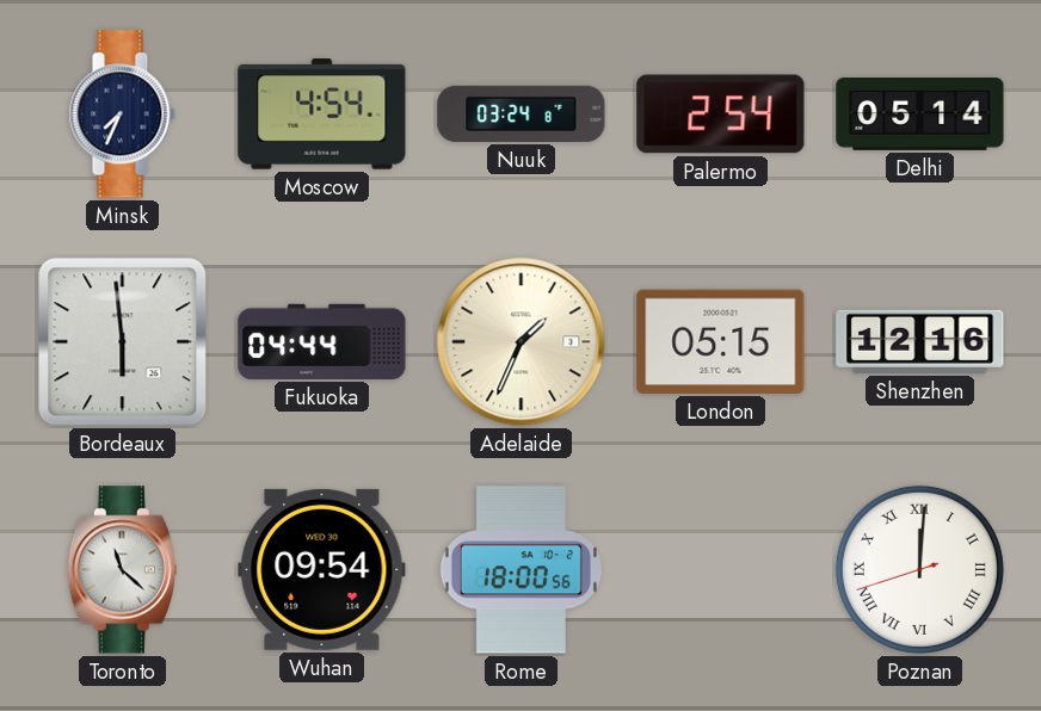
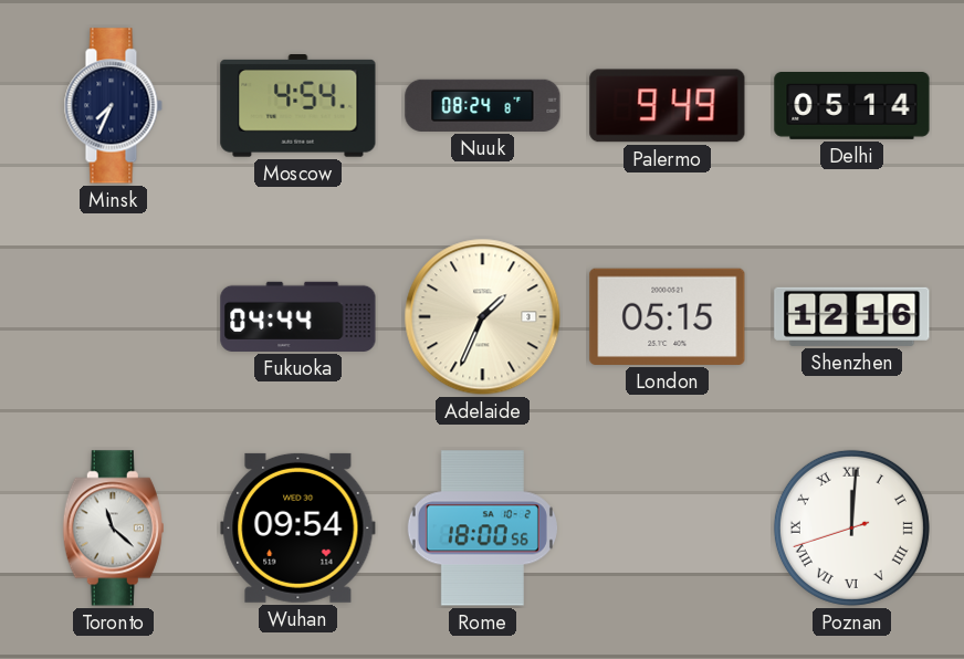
Nuuk: 03:24 -> 08:24
Palermo: 2:54 -> 9:49
Bordeaux: 5:59 -> none
